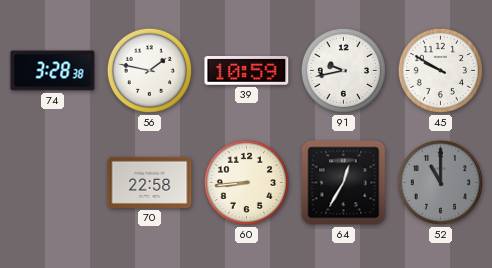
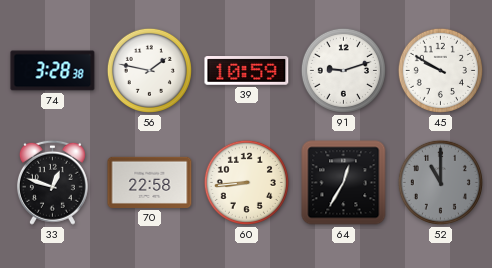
91: 9:43 -> 9:12
33: none -> 12:48
